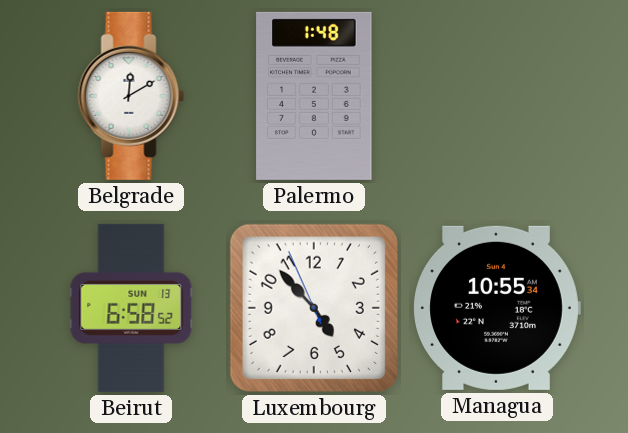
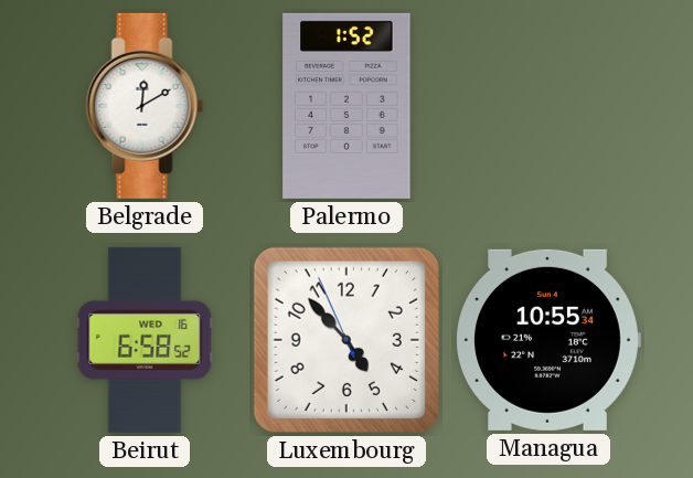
Palermo: 1:48 -> 1:52
Beirut date: SUN 13 -> WED 16
